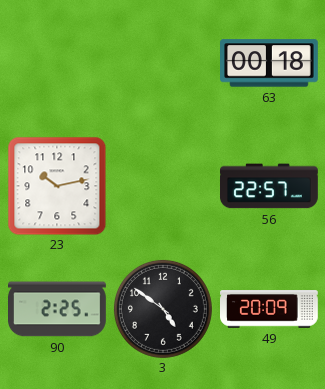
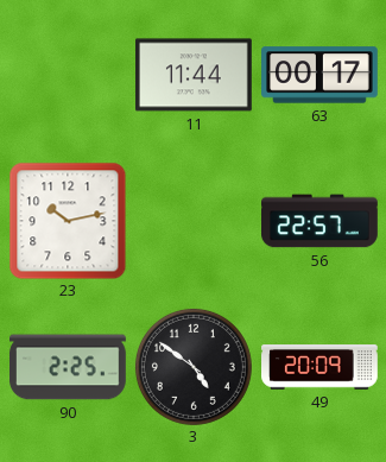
11: none -> 11:44
63: 00:18 -> 00:17
